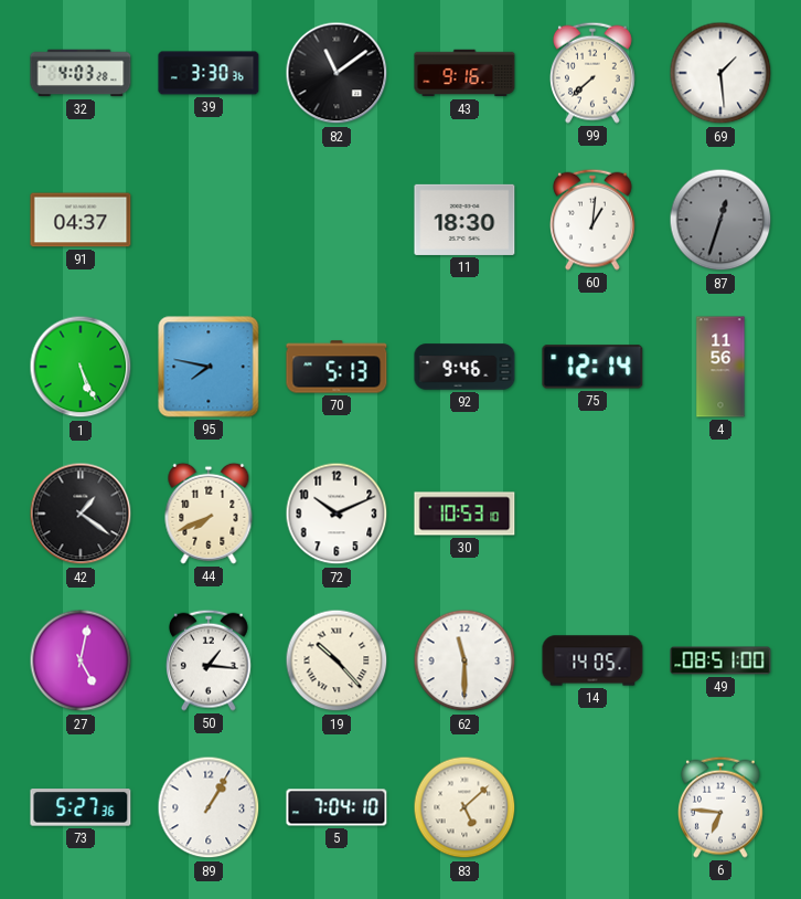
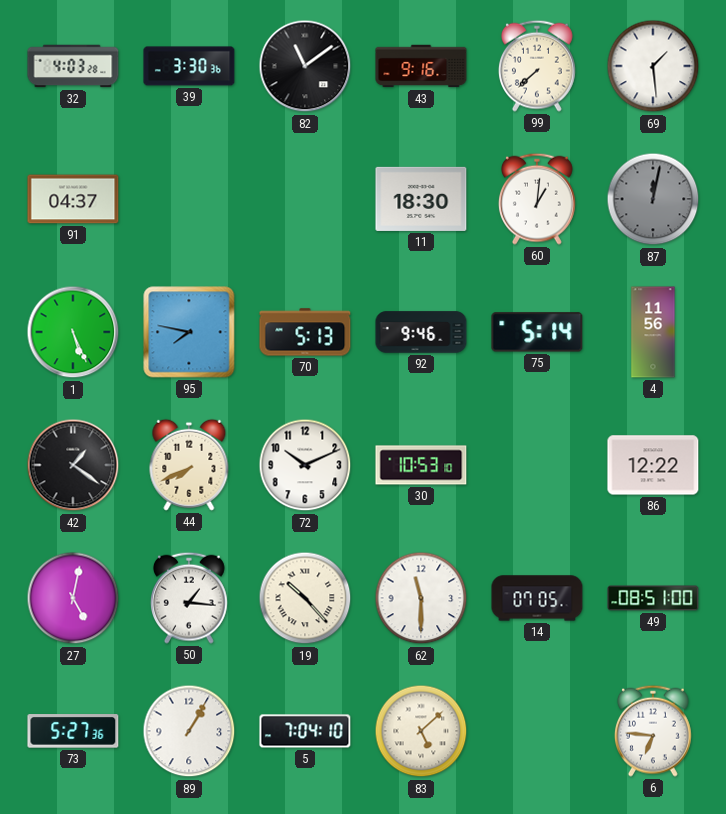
87: 12:33 -> 12:02
75: 12:14 -> 5:14
86: none -> 12:22
14: 14:05 -> 07:05
